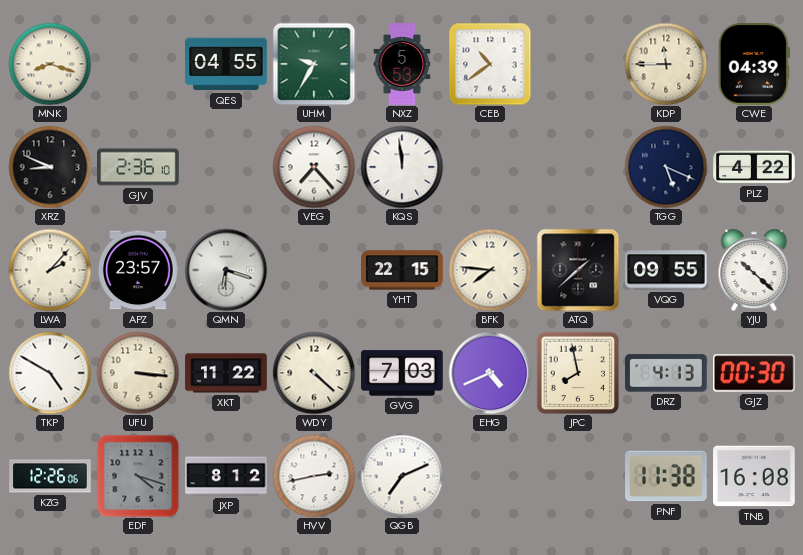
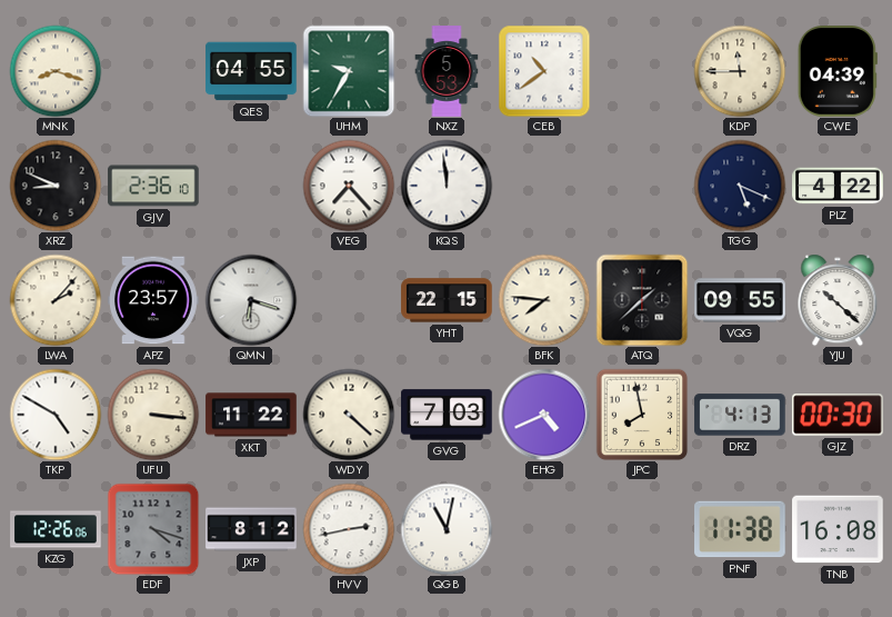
QGB: 7:11 -> 11:02
